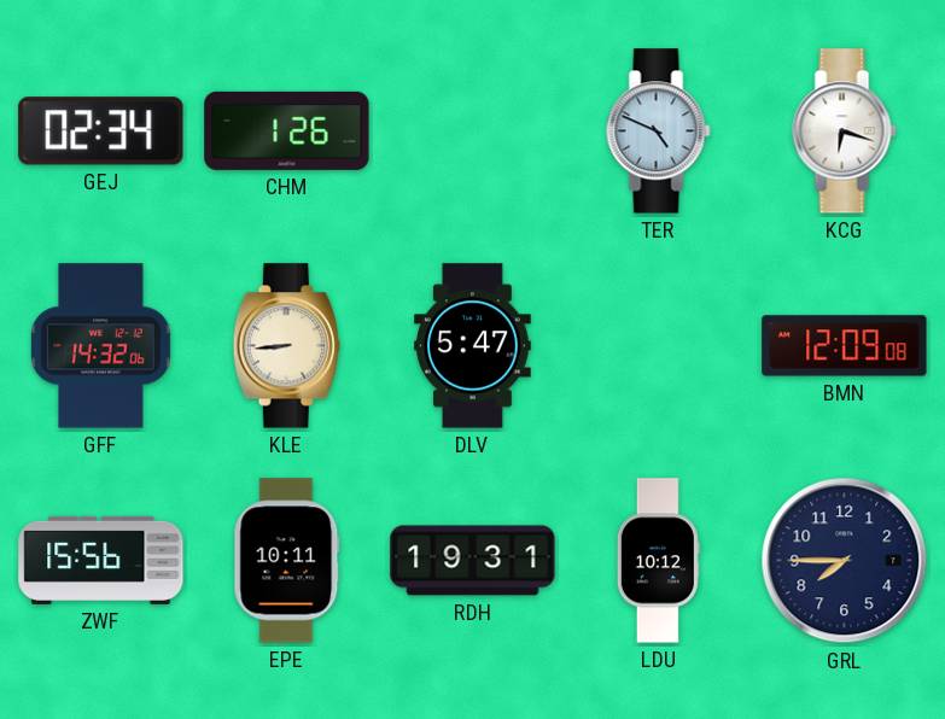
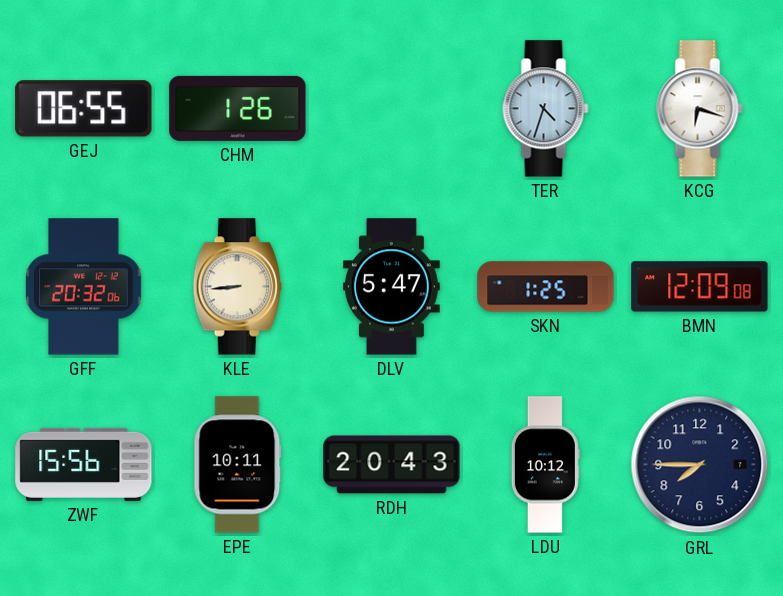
GEJ: 02:34 -> 06:55
TER: 4:49 -> 4:33
GFF: 14:32 -> 20:32
SKN: none -> 1:25
RDH: 19:31 -> 20:43
